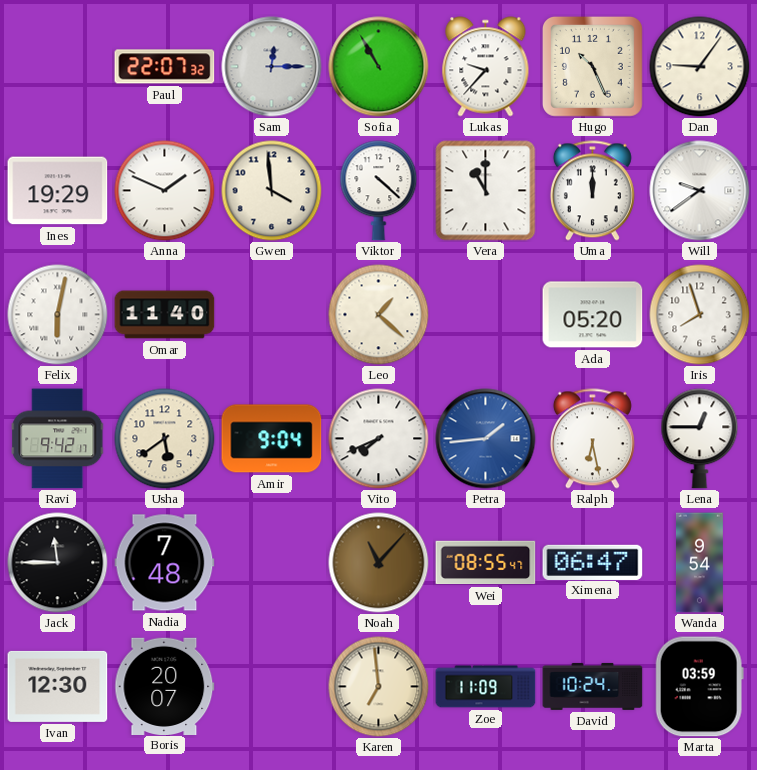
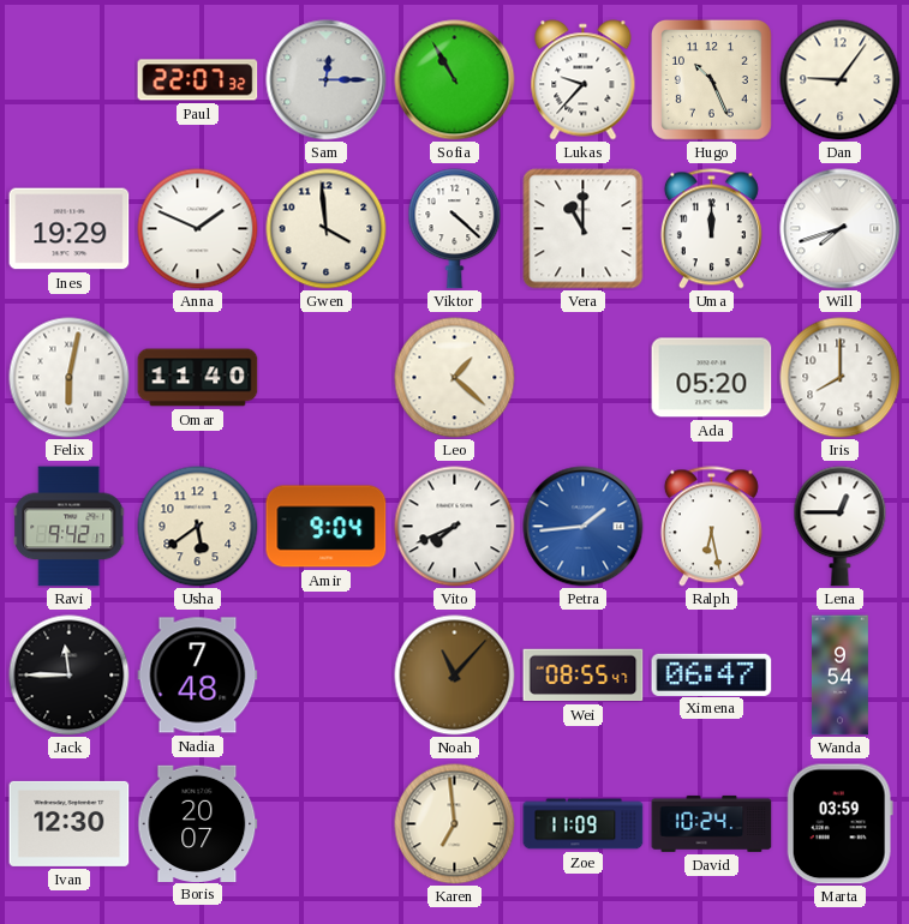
Will: 9:39 -> 7:42
Iris: 7:57 -> 8:00
